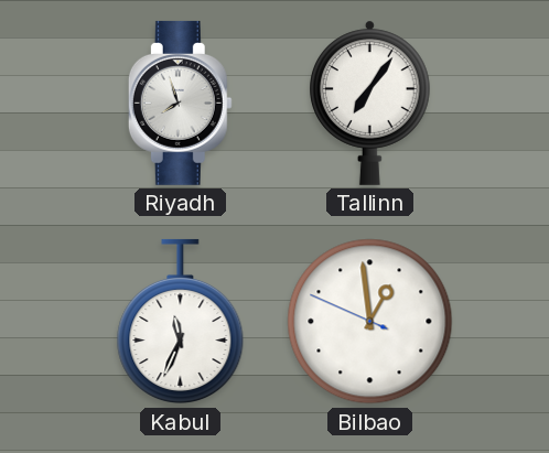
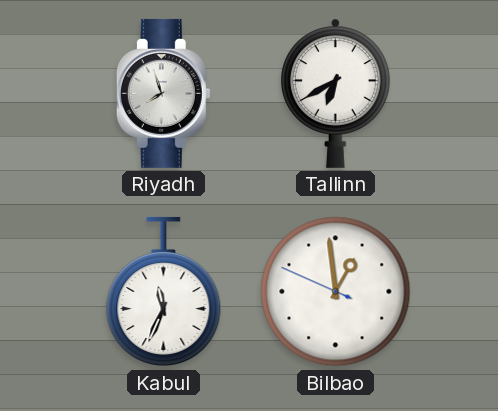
Tallinn: 7:06 -> 6:40
